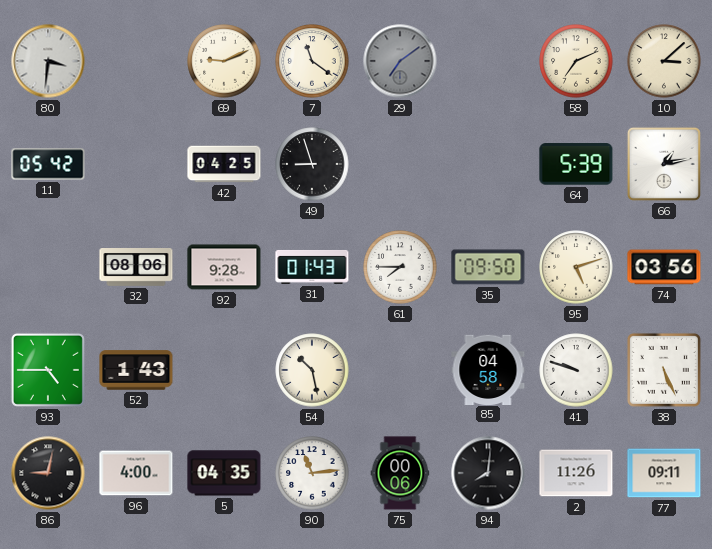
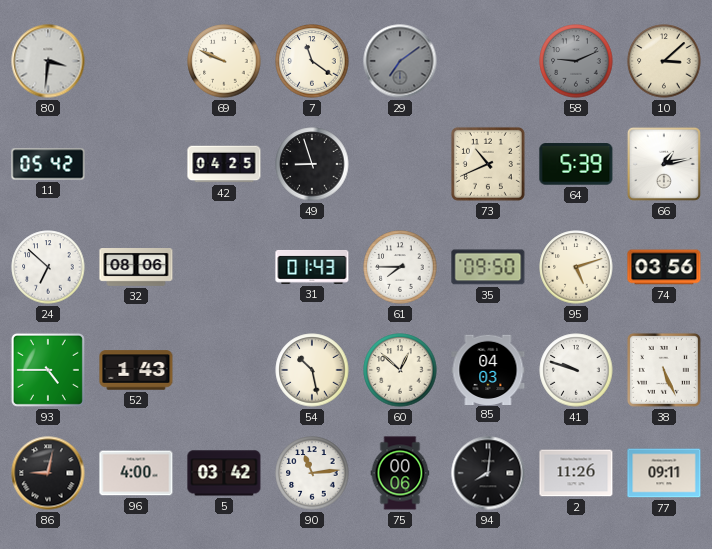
69: 9:11 -> 9:49
58: 7:11 -> 9:11
58 dial: cream -> grey
73: none -> 10:41
24: none -> 6:52
92: 9:28 -> none
60: none -> 12:52
85: 04:58 -> 04:03
5: 04:35 -> 03:42
